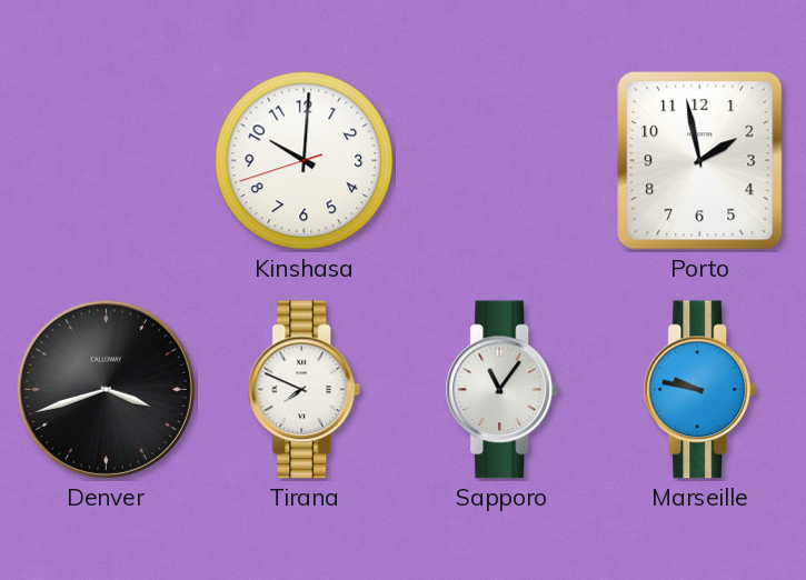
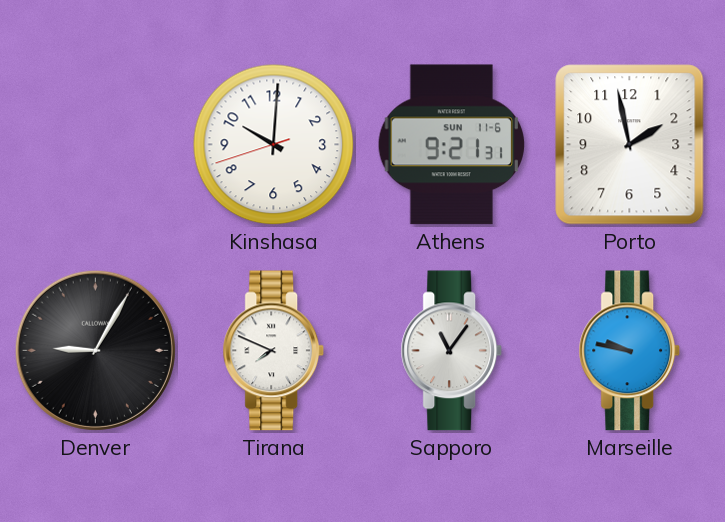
Athens: none -> 9:21
Denver: 3:42 -> 9:05
